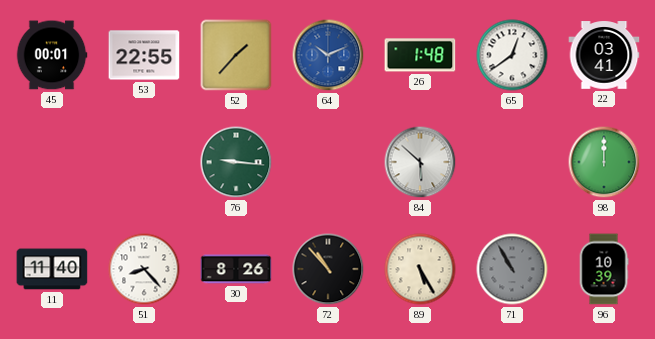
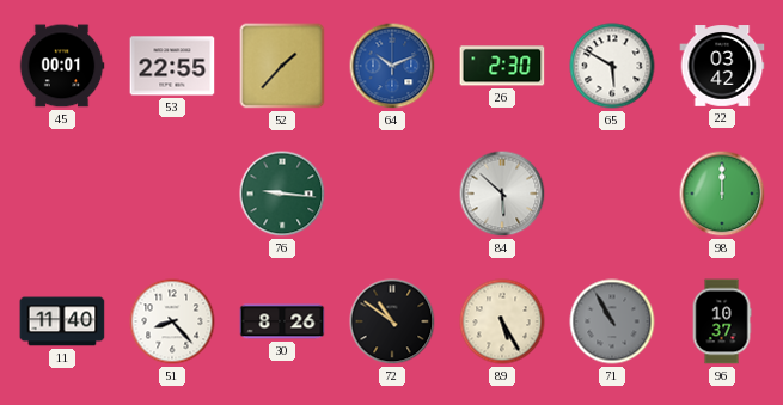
26: 1:48 -> 2:30
65: 12:39 -> 5:50
22: 03:41 -> 03:42
72: 10:53 -> 10:51
96: 10:39 -> 10:37
